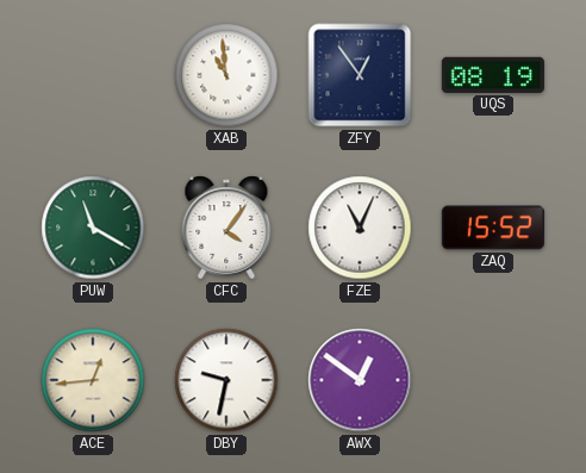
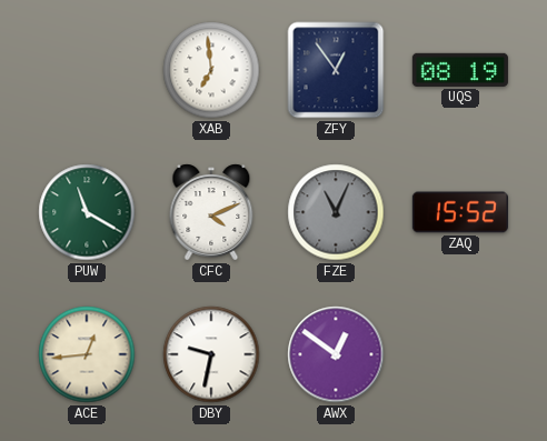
XAB: 10:59 -> 6:59
CFC: 4:06 -> 4:11
FZE dial: white -> grey
